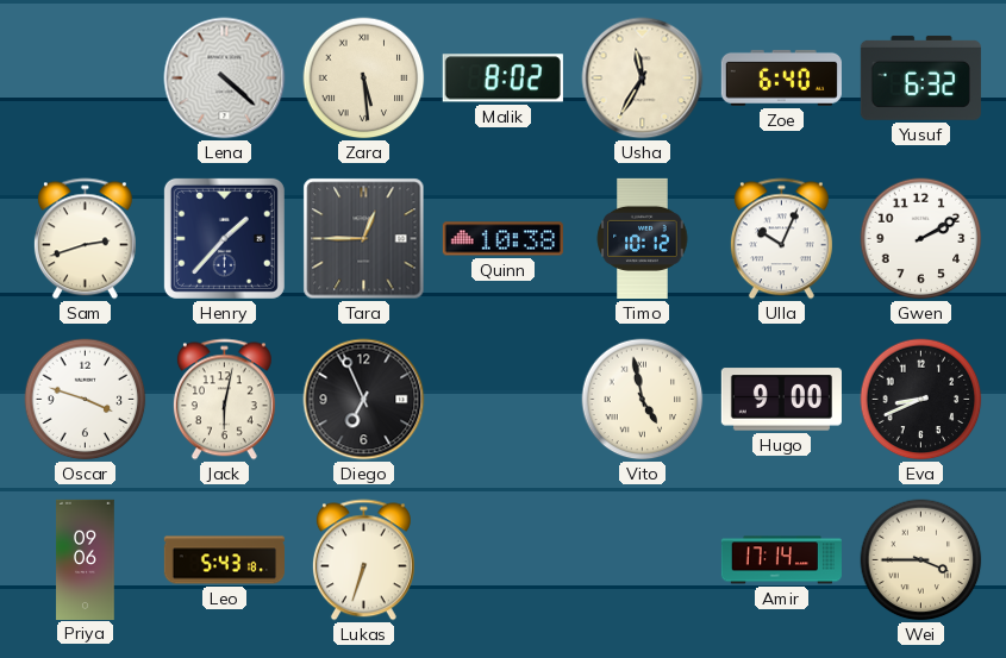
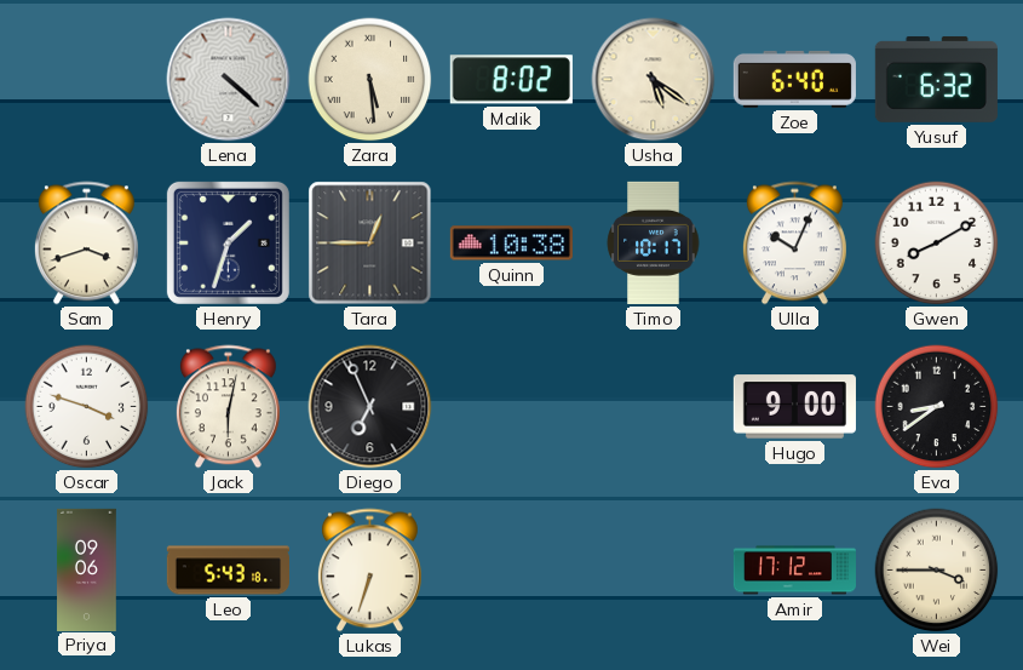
Usha: 11:35 -> 5:21
Sam: 2:42 -> 3:42
Henry: 1:37 -> 1:33
Timo: 10:12 -> 10:17
Gwen: 2:10 -> 8:10
Vito: 4:58 -> none
Eva: 8:41 -> 8:39
Amir: 17:14 -> 17:12
